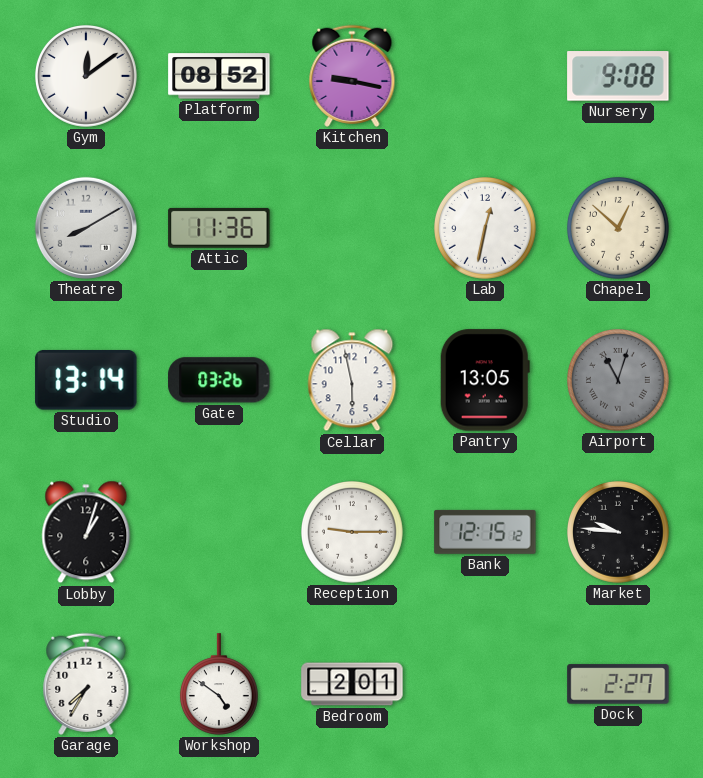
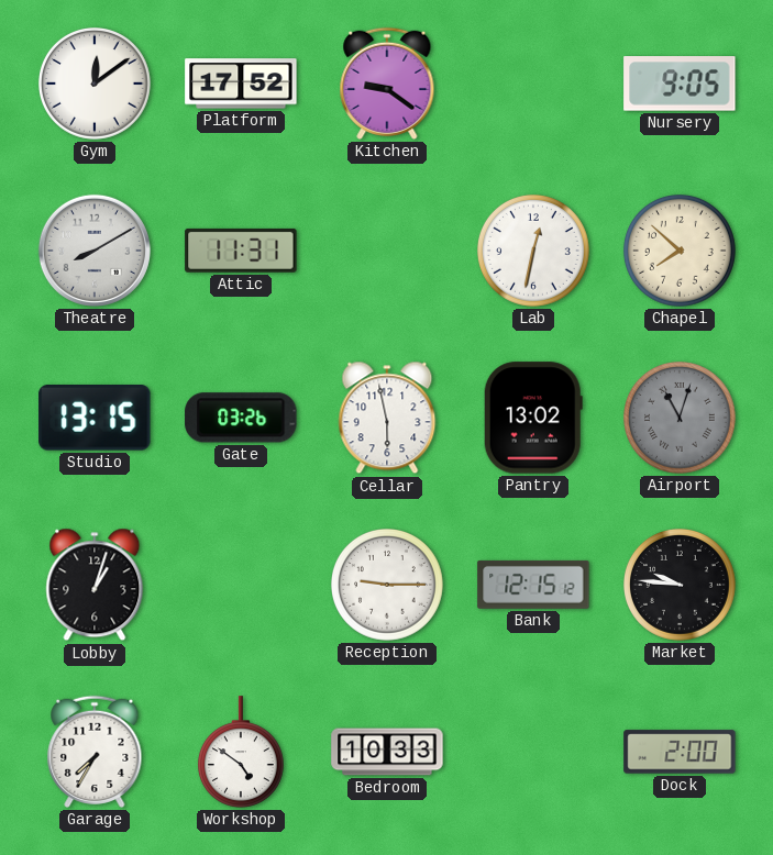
Platform: 08:52 -> 17:52
Kitchen: 9:17 -> 9:21
Nursery: 9:08 -> 9:05
Attic: 11:36 -> 11:31
Chapel: 12:52 -> 7:52
Studio: 13:14 -> 13:15
Pantry: 13:05 -> 13:02
Bedroom: 2:01 -> 10:33
Dock: 2:27 -> 2:00
